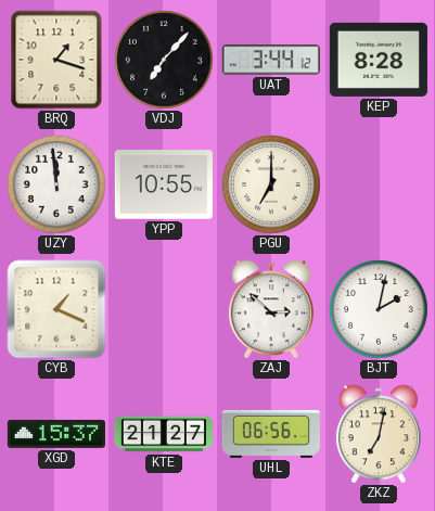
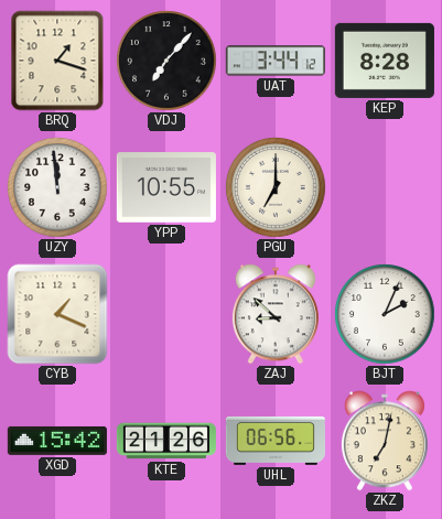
ZAJ: 2:52 -> 8:52
BJT: 2:02 -> 2:04
XGD: 15:37 -> 15:42
KTE: 21:27 -> 21:26
